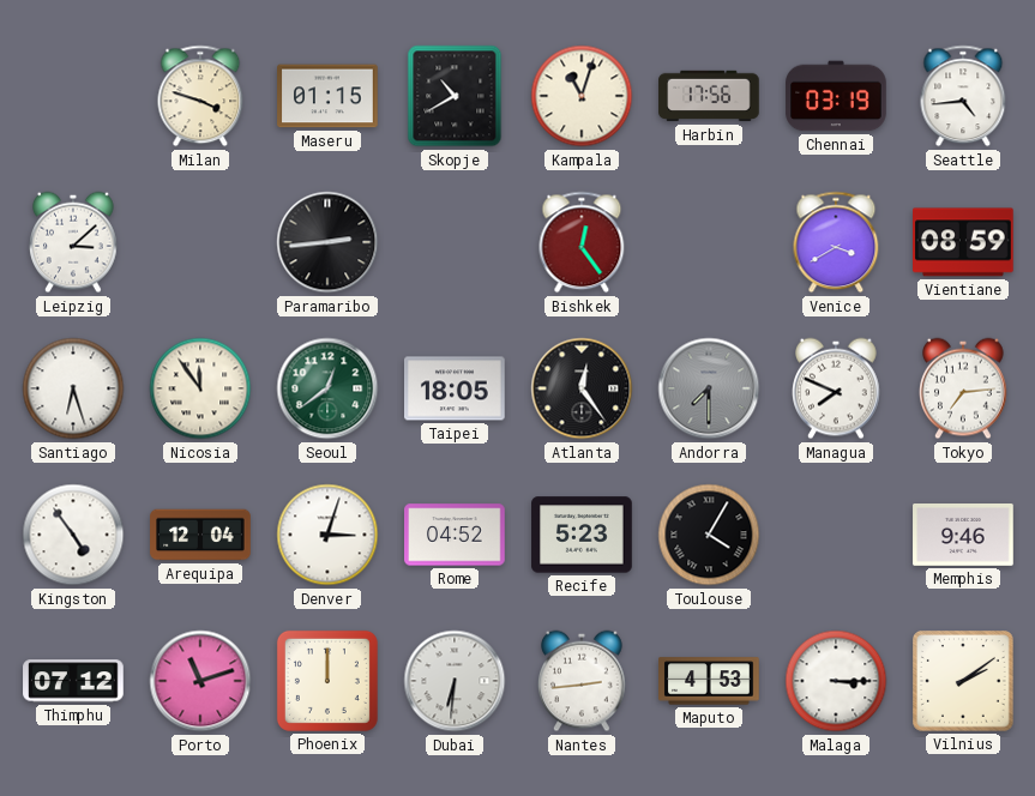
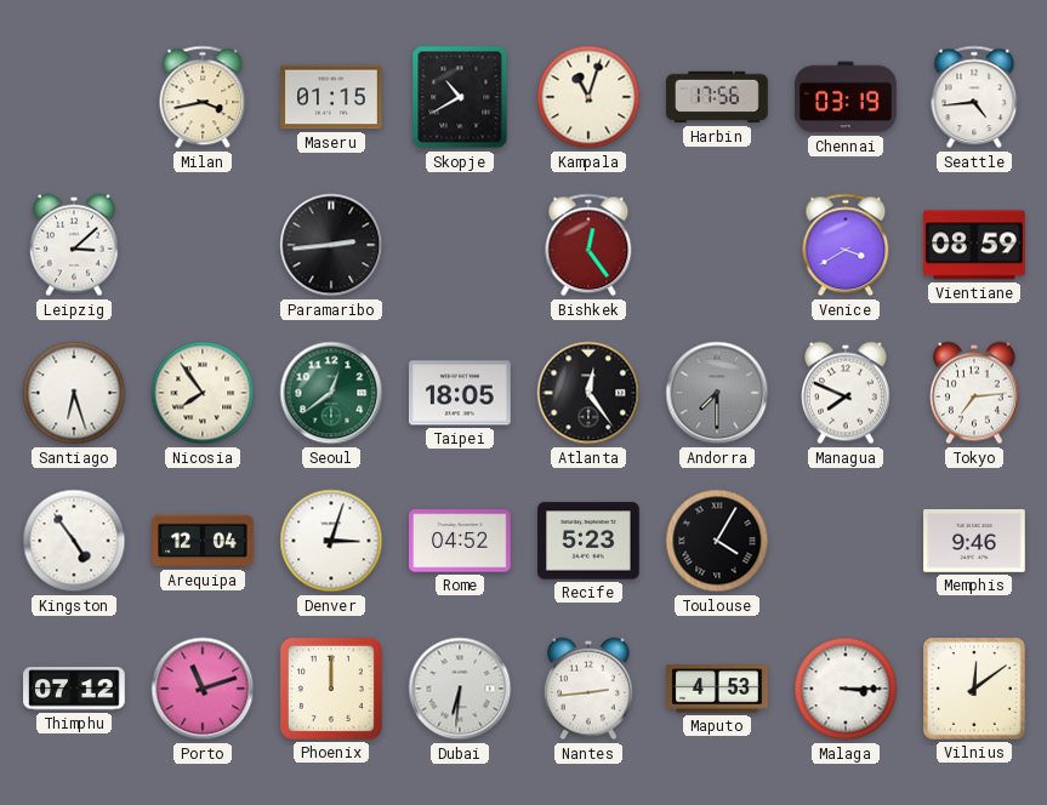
Milan: 3:48 -> 3:43
Nicosia: 11:54 -> 7:54
Vilnius: 2:09 -> 12:09
